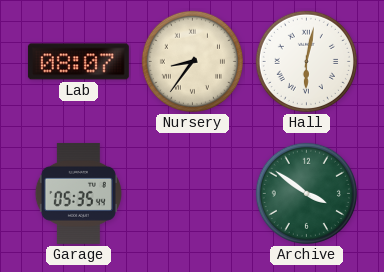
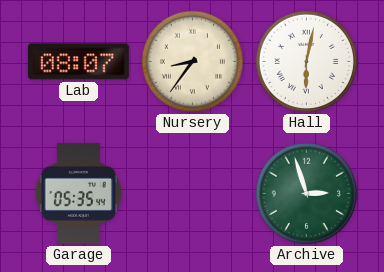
Archive: 3:51 -> 2:57
